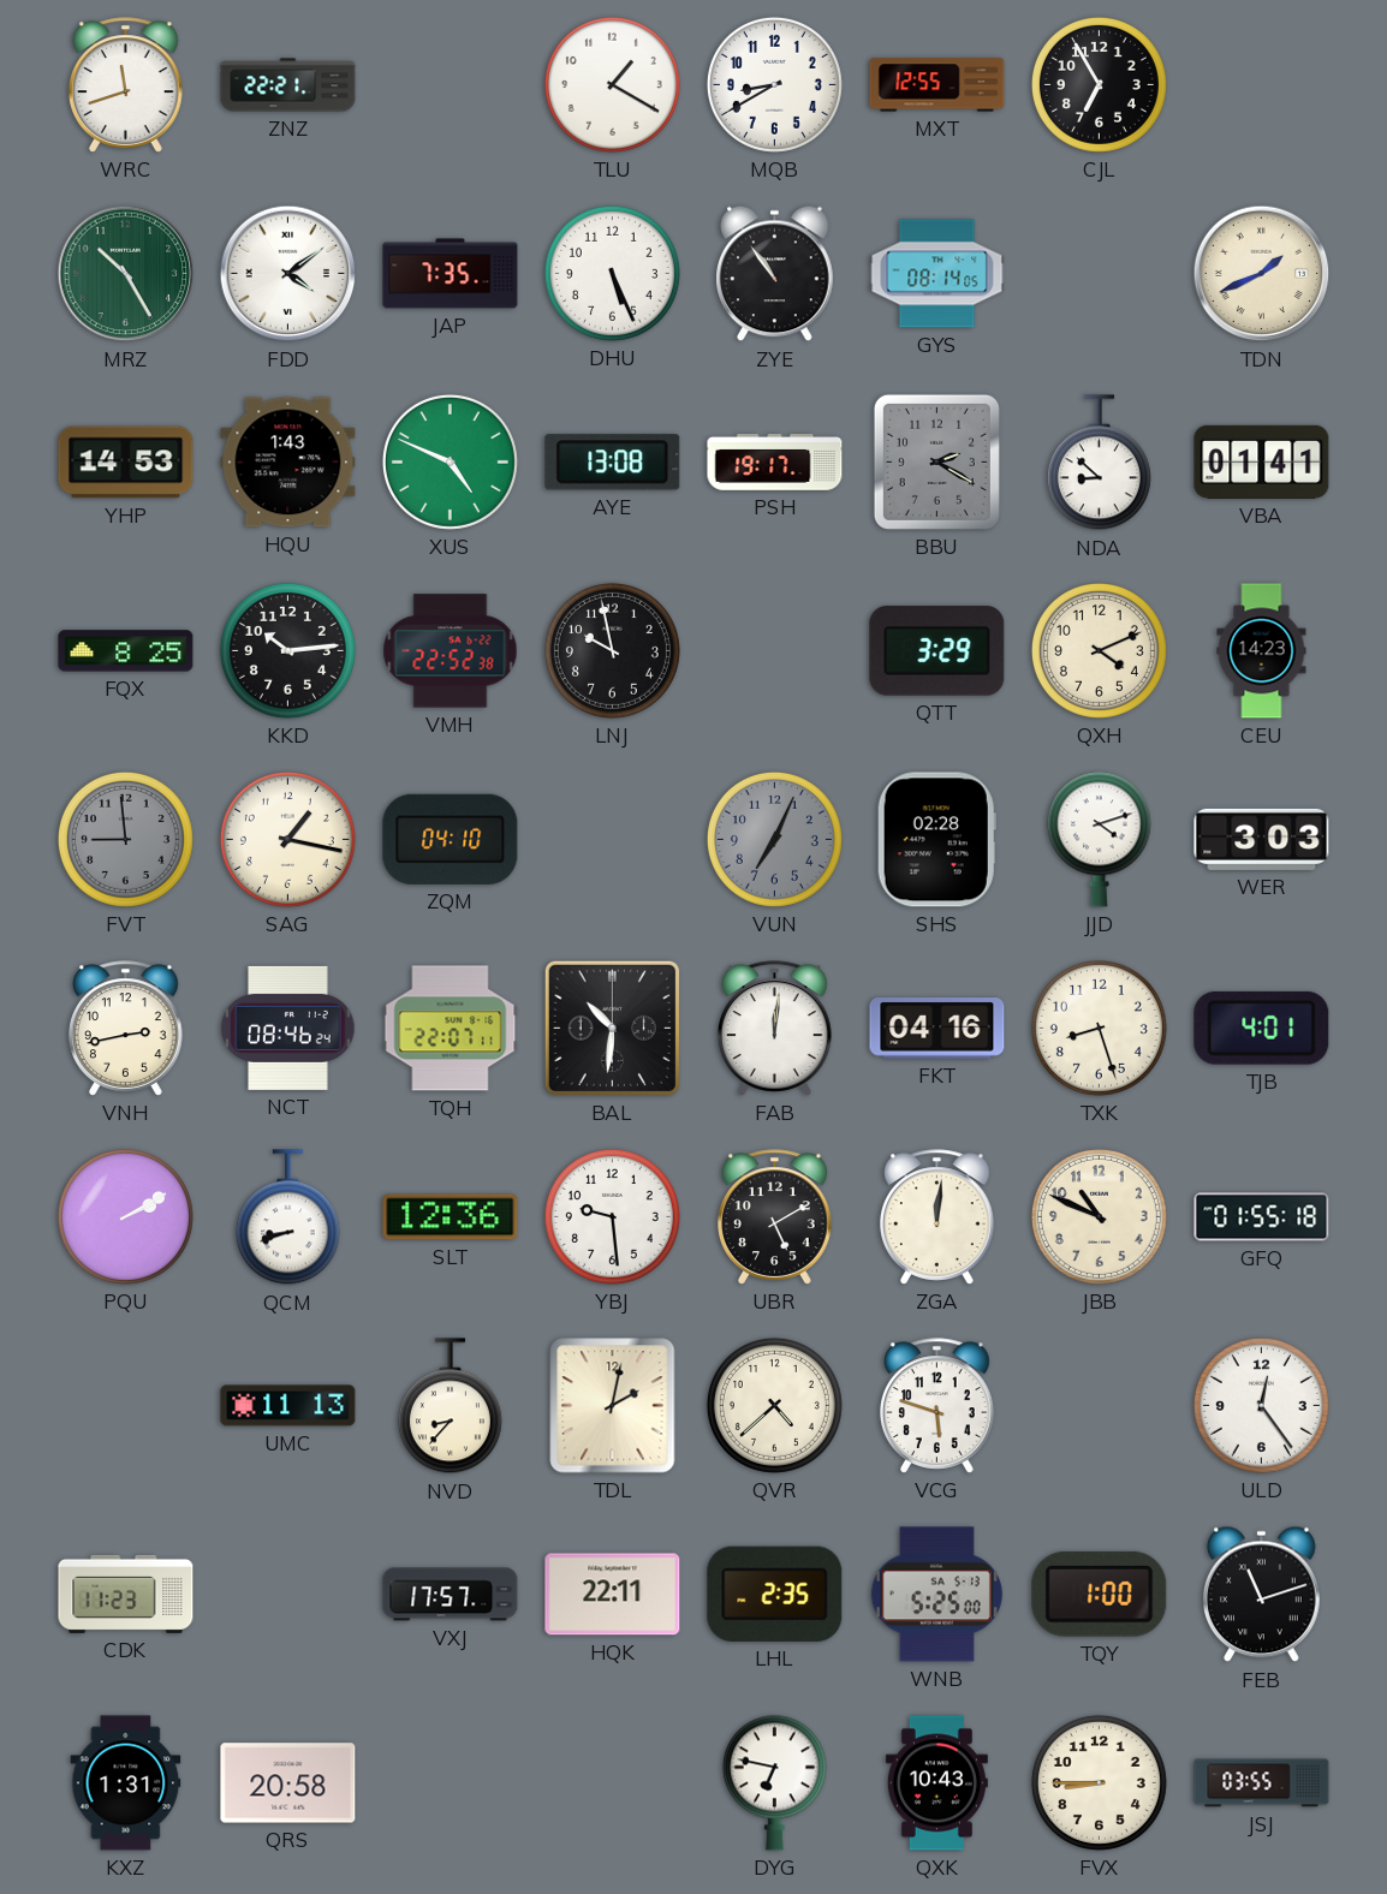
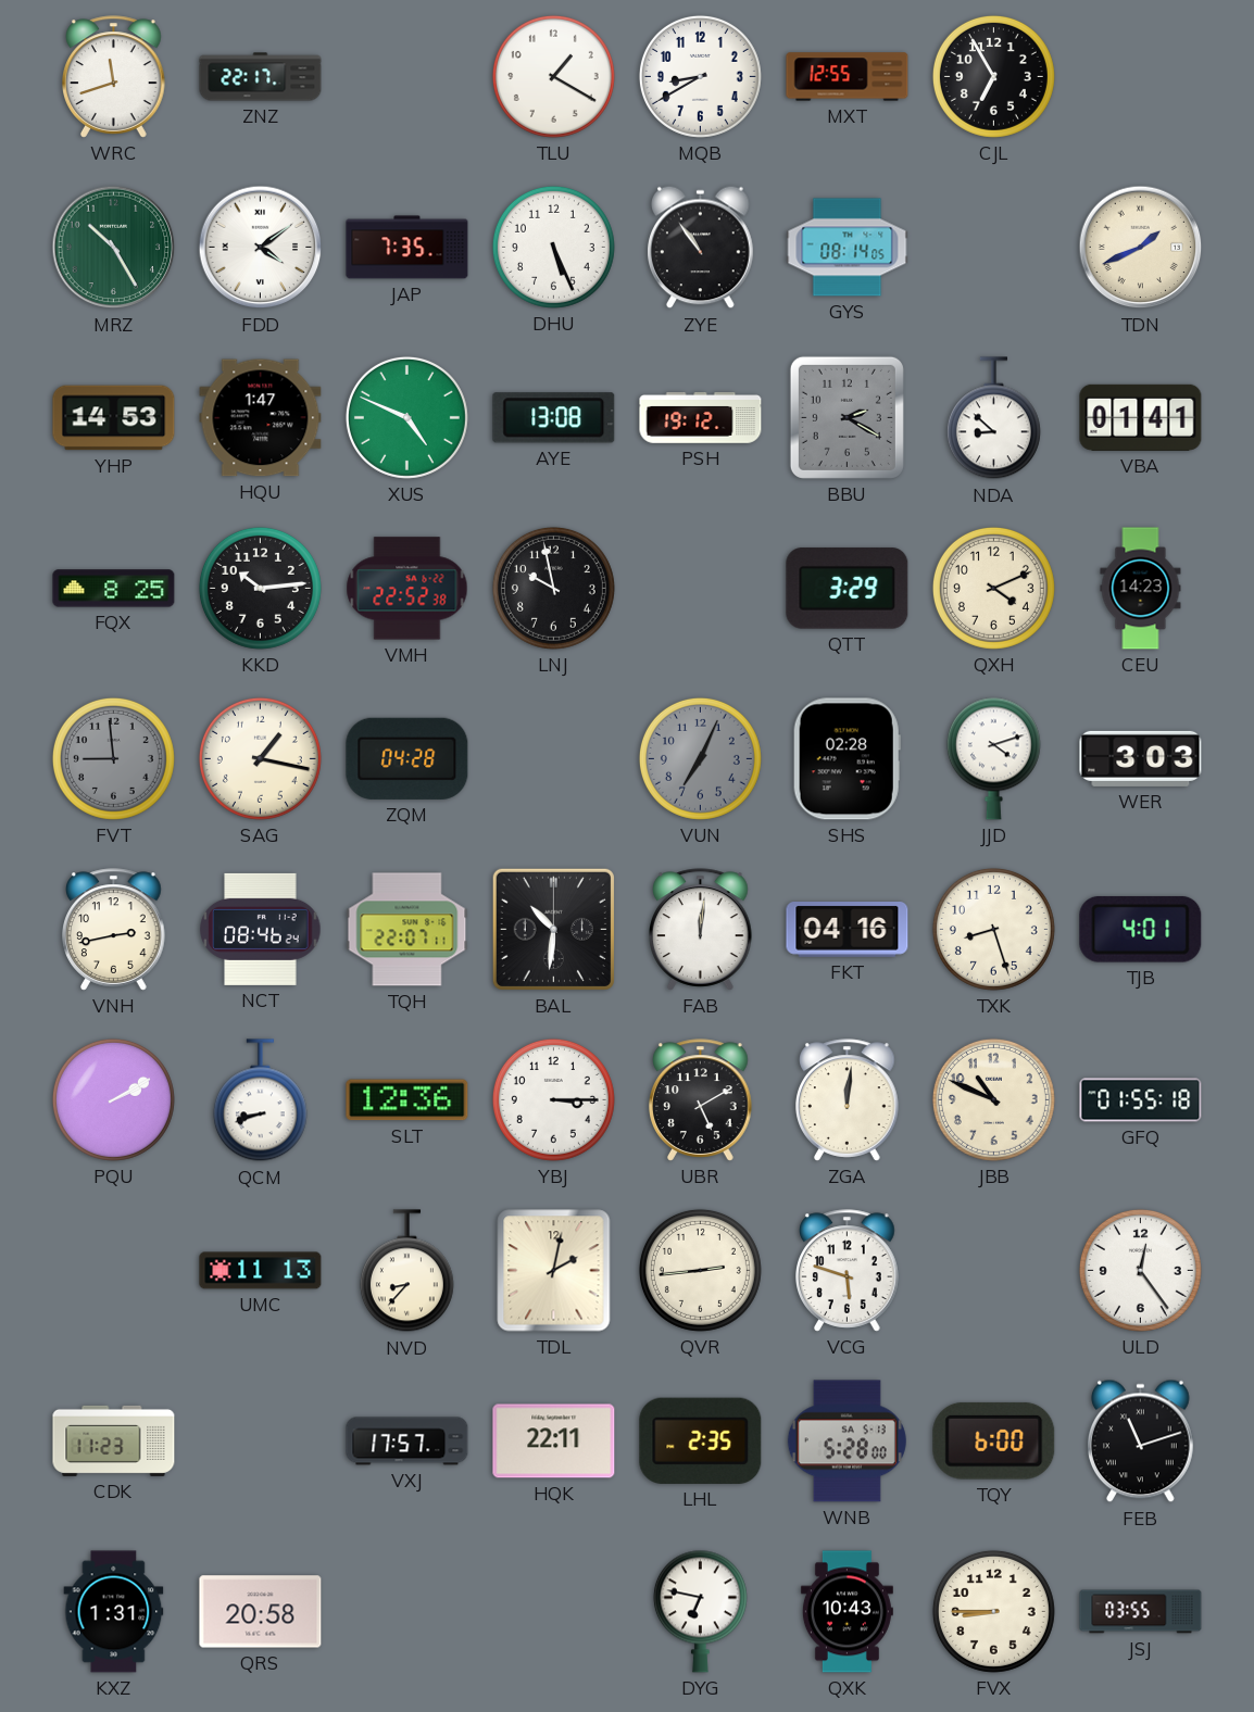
ZNZ: 22:21 -> 22:17
HQU: 1:43 -> 1:47
PSH: 19:17 -> 19:12
ZQM: 04:10 -> 04:28
YBJ: 9:29 -> 3:15
QVR: 4:38 -> 2:44
WNB: 5:25 -> 5:28
TQY: 1:00 -> 6:00
